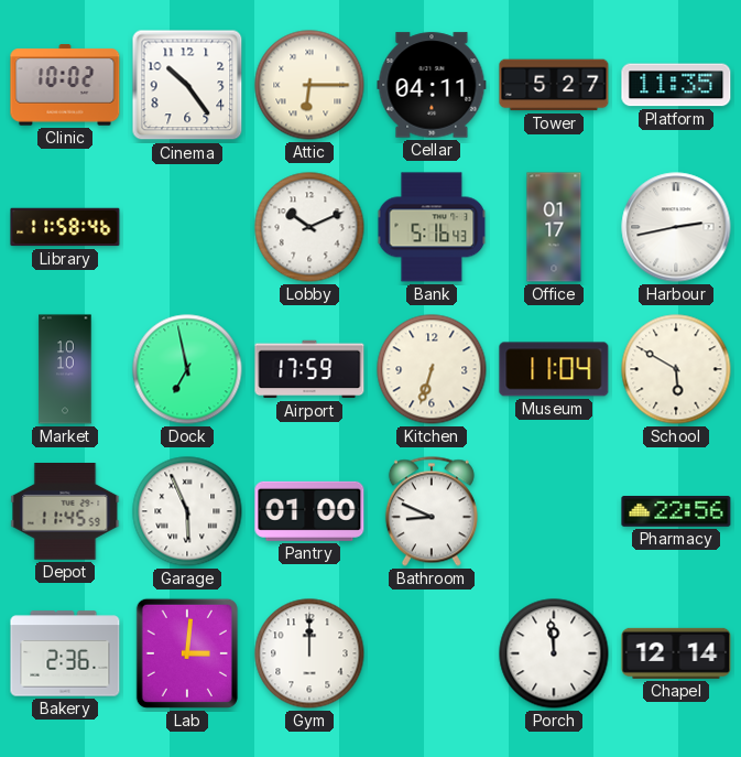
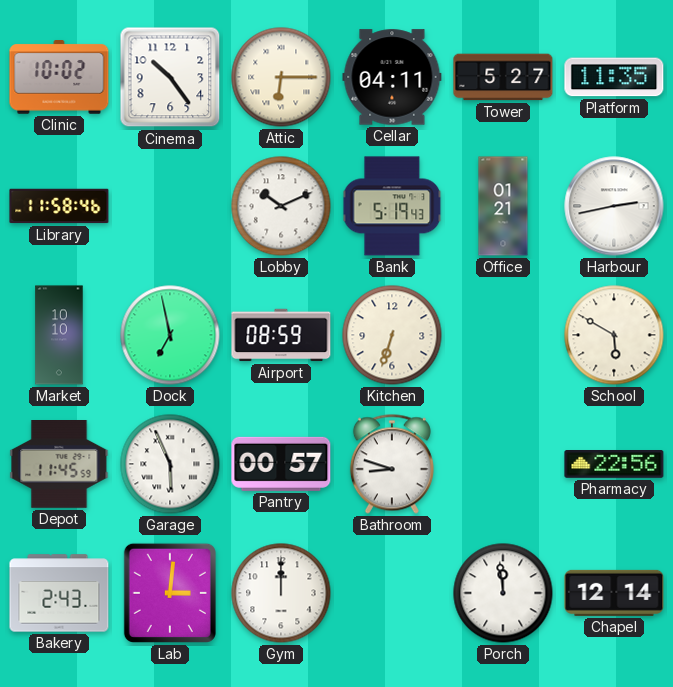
Bank: 5:16 -> 5:19
Office: 01:17 -> 01:21
Airport: 17:59 -> 08:59
Museum: 11:04 -> none
Pantry: 01:00 -> 00:57
Bathroom: 8:49 -> 8:48
Bakery: 2:36 -> 2:43
